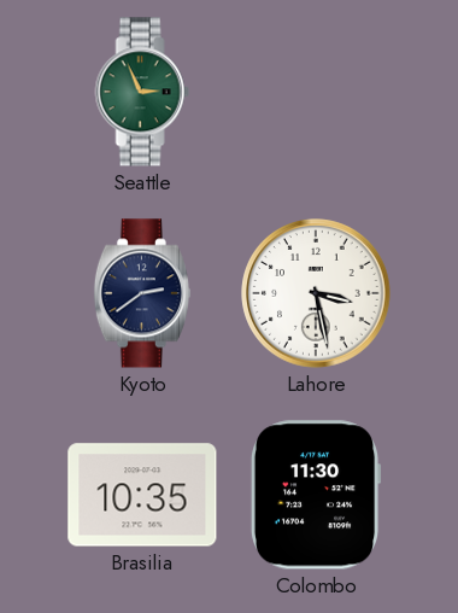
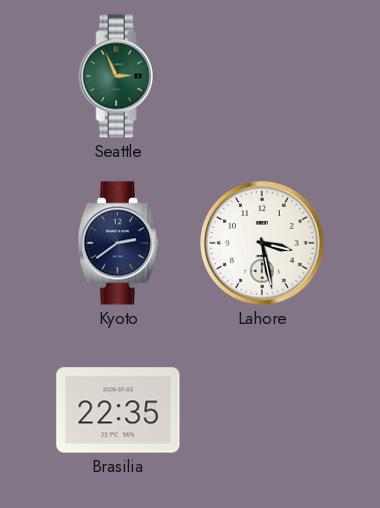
Brasilia: 10:35 -> 22:35
Colombo: 11:30 -> none
